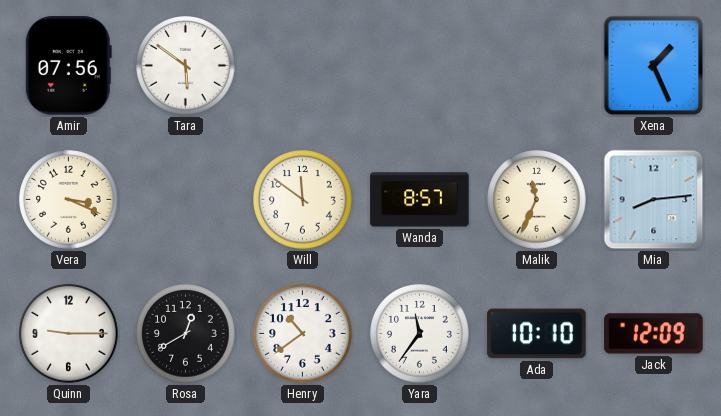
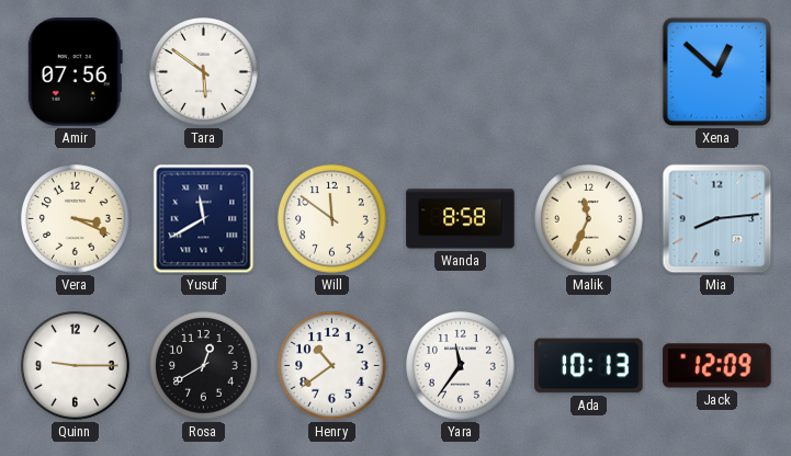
Xena: 1:26 -> 12:52
Yusuf: none -> 11:40
Wanda: 8:57 -> 8:58
Ada: 10:10 -> 10:13
